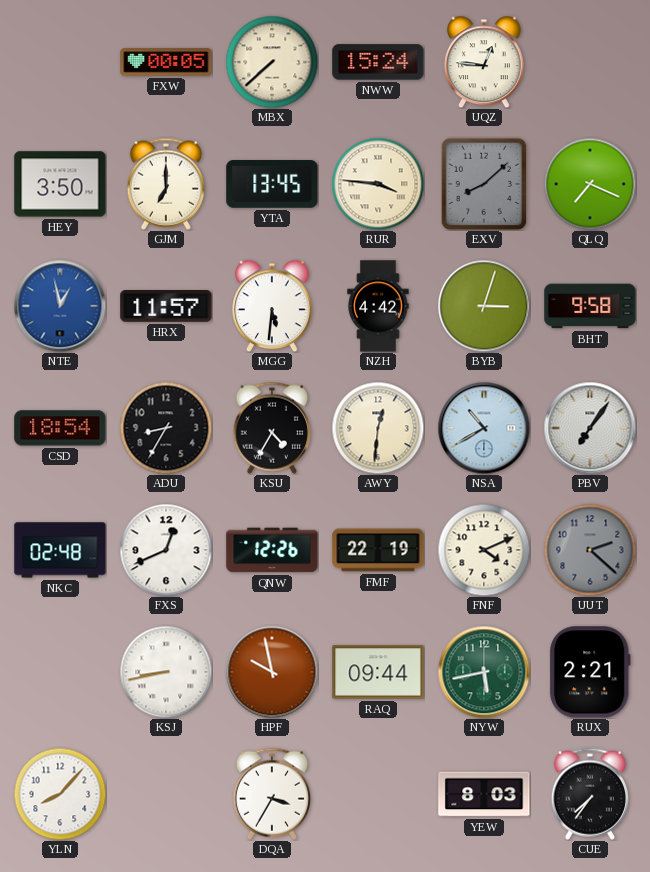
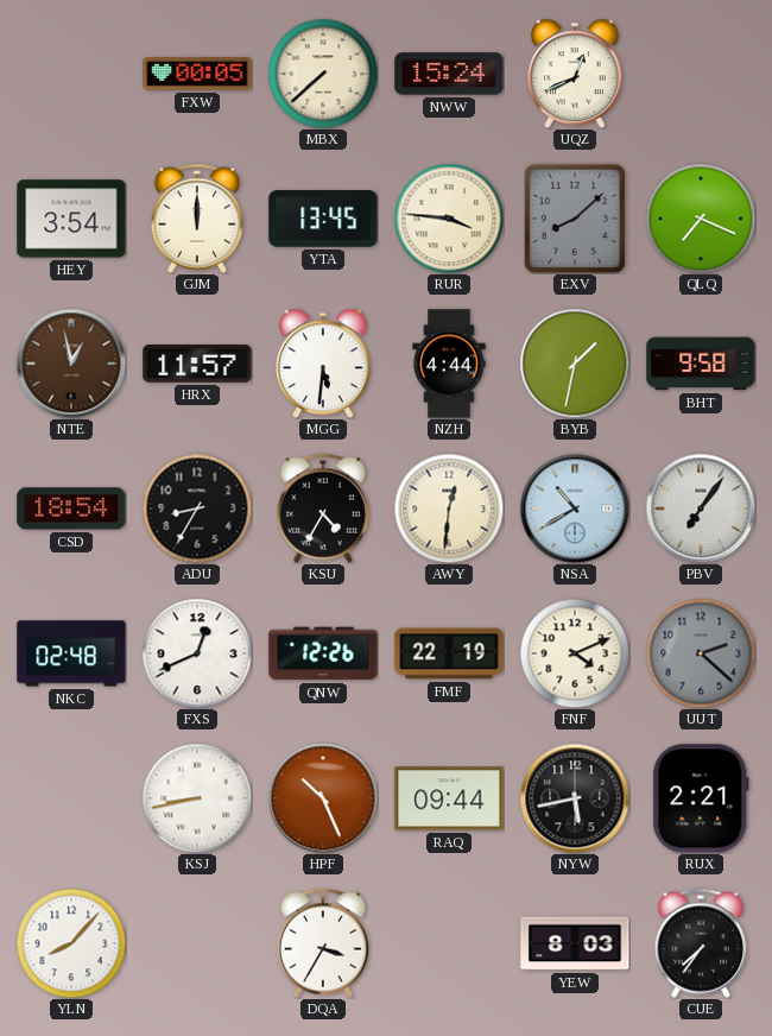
UQZ: 12:46 -> 12:41
HEY: 3:50 -> 3:54
GJM: 7:00 -> 12:00
NTE dial: blue -> brown
NZH: 4:42 -> 4:44
BYB: 3:03 -> 1:32
HPF: 9:58 -> 10:26
NYW dial: green -> black
